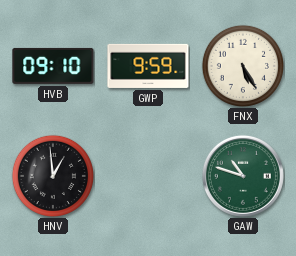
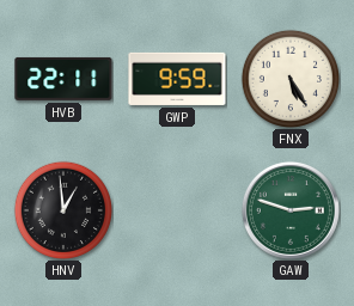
HVB: 09:10 -> 22:11
GAW: 10:48 -> 2:48
